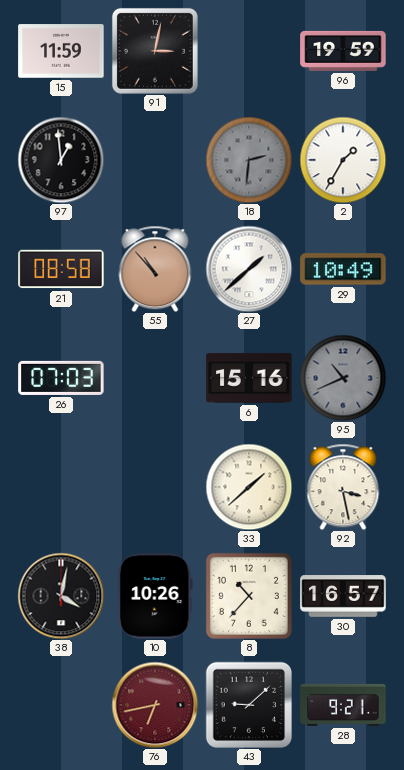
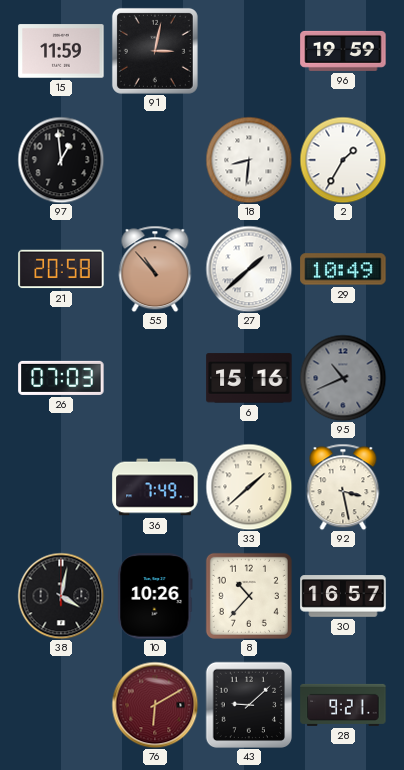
18: 2:31 -> 8:31
18 dial: grey -> white
21: 08:58 -> 20:58
36: none -> 7:49
76: 6:43 -> 6:10
